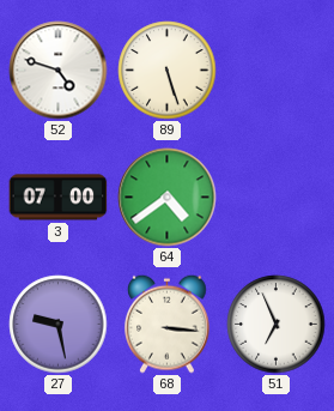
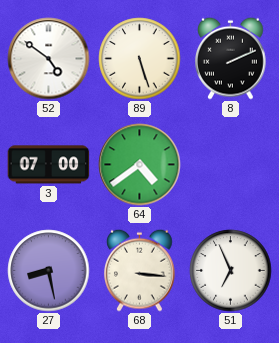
52: 4:48 -> 4:51
8: none -> 2:11
27: 9:28 -> 8:28
